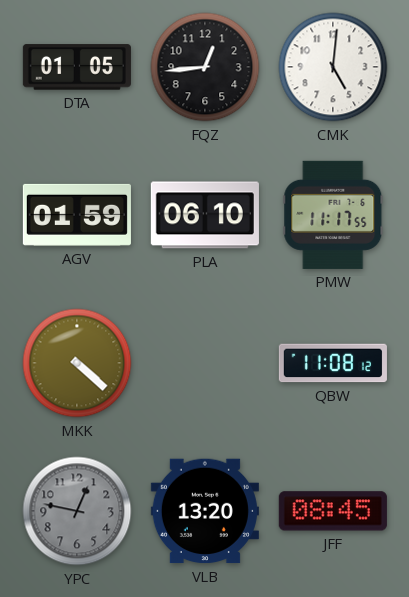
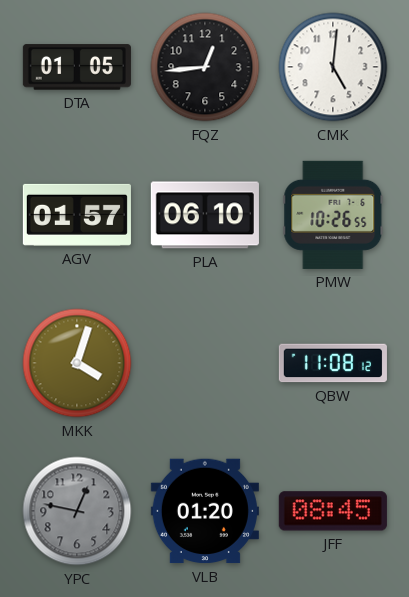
AGV: 01:59 -> 01:57
PMW: 11:17 -> 10:26
MKK: 4:22 -> 4:03
VLB: 13:20 -> 01:20
